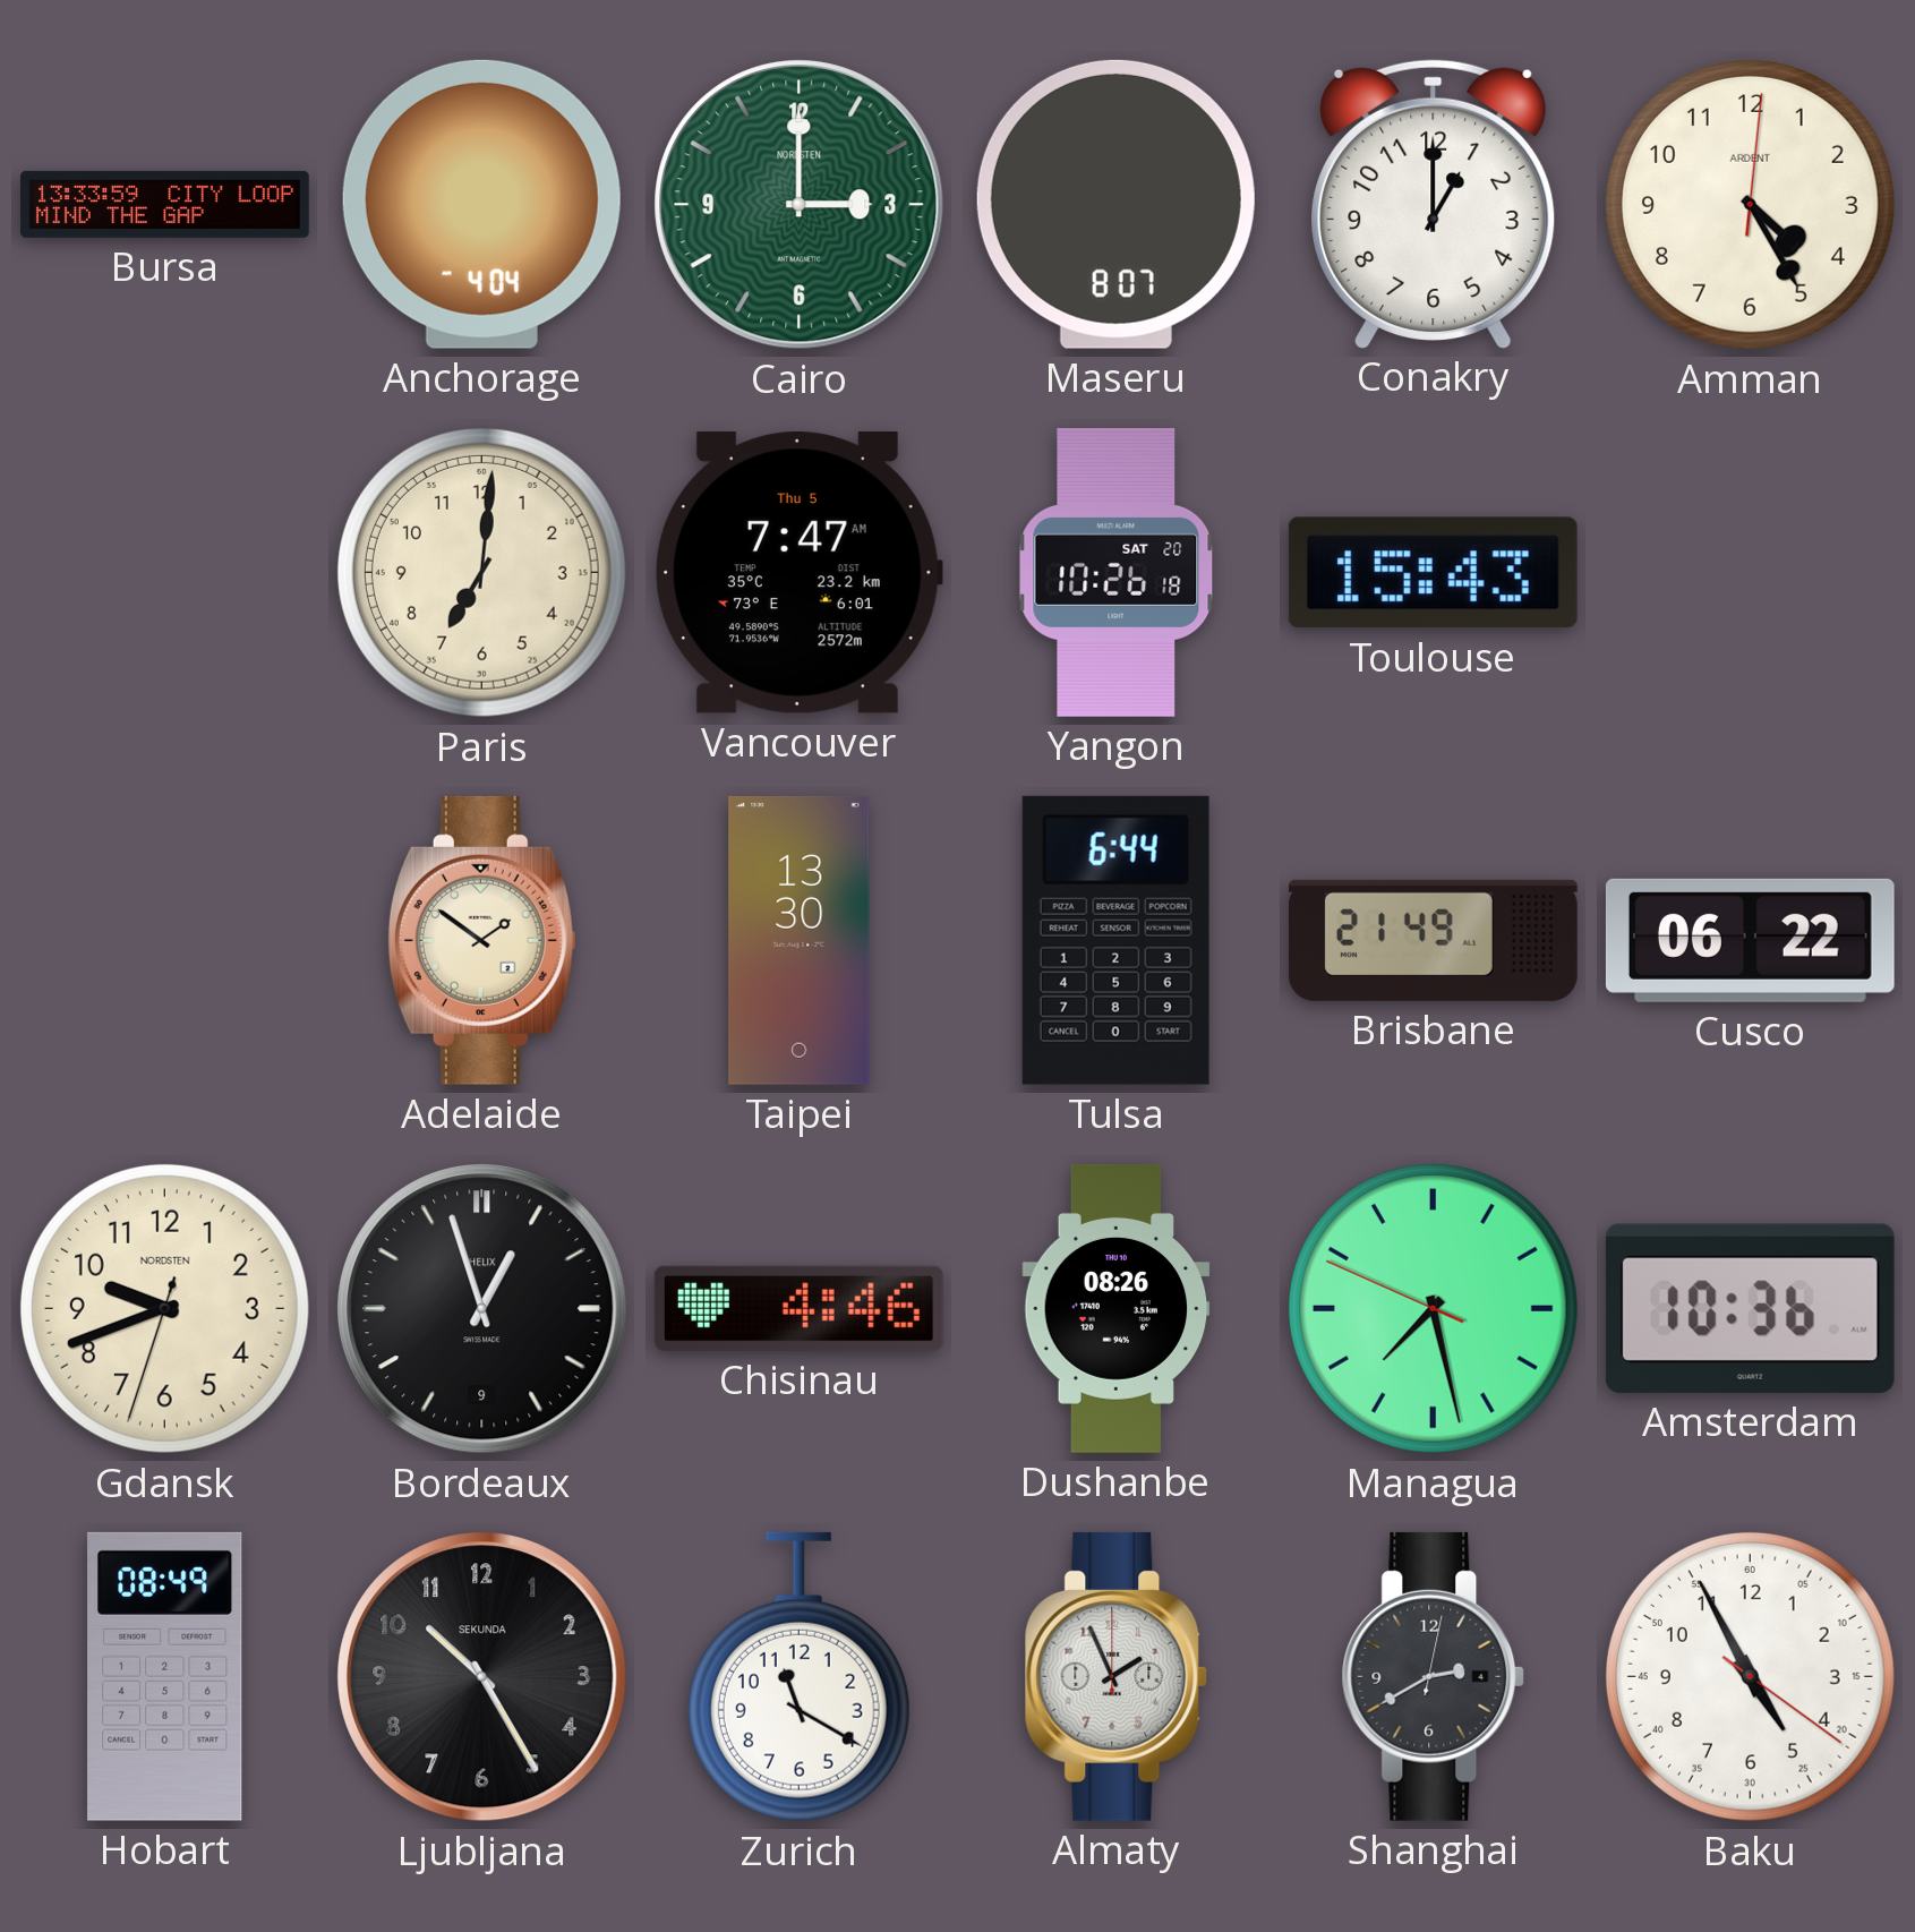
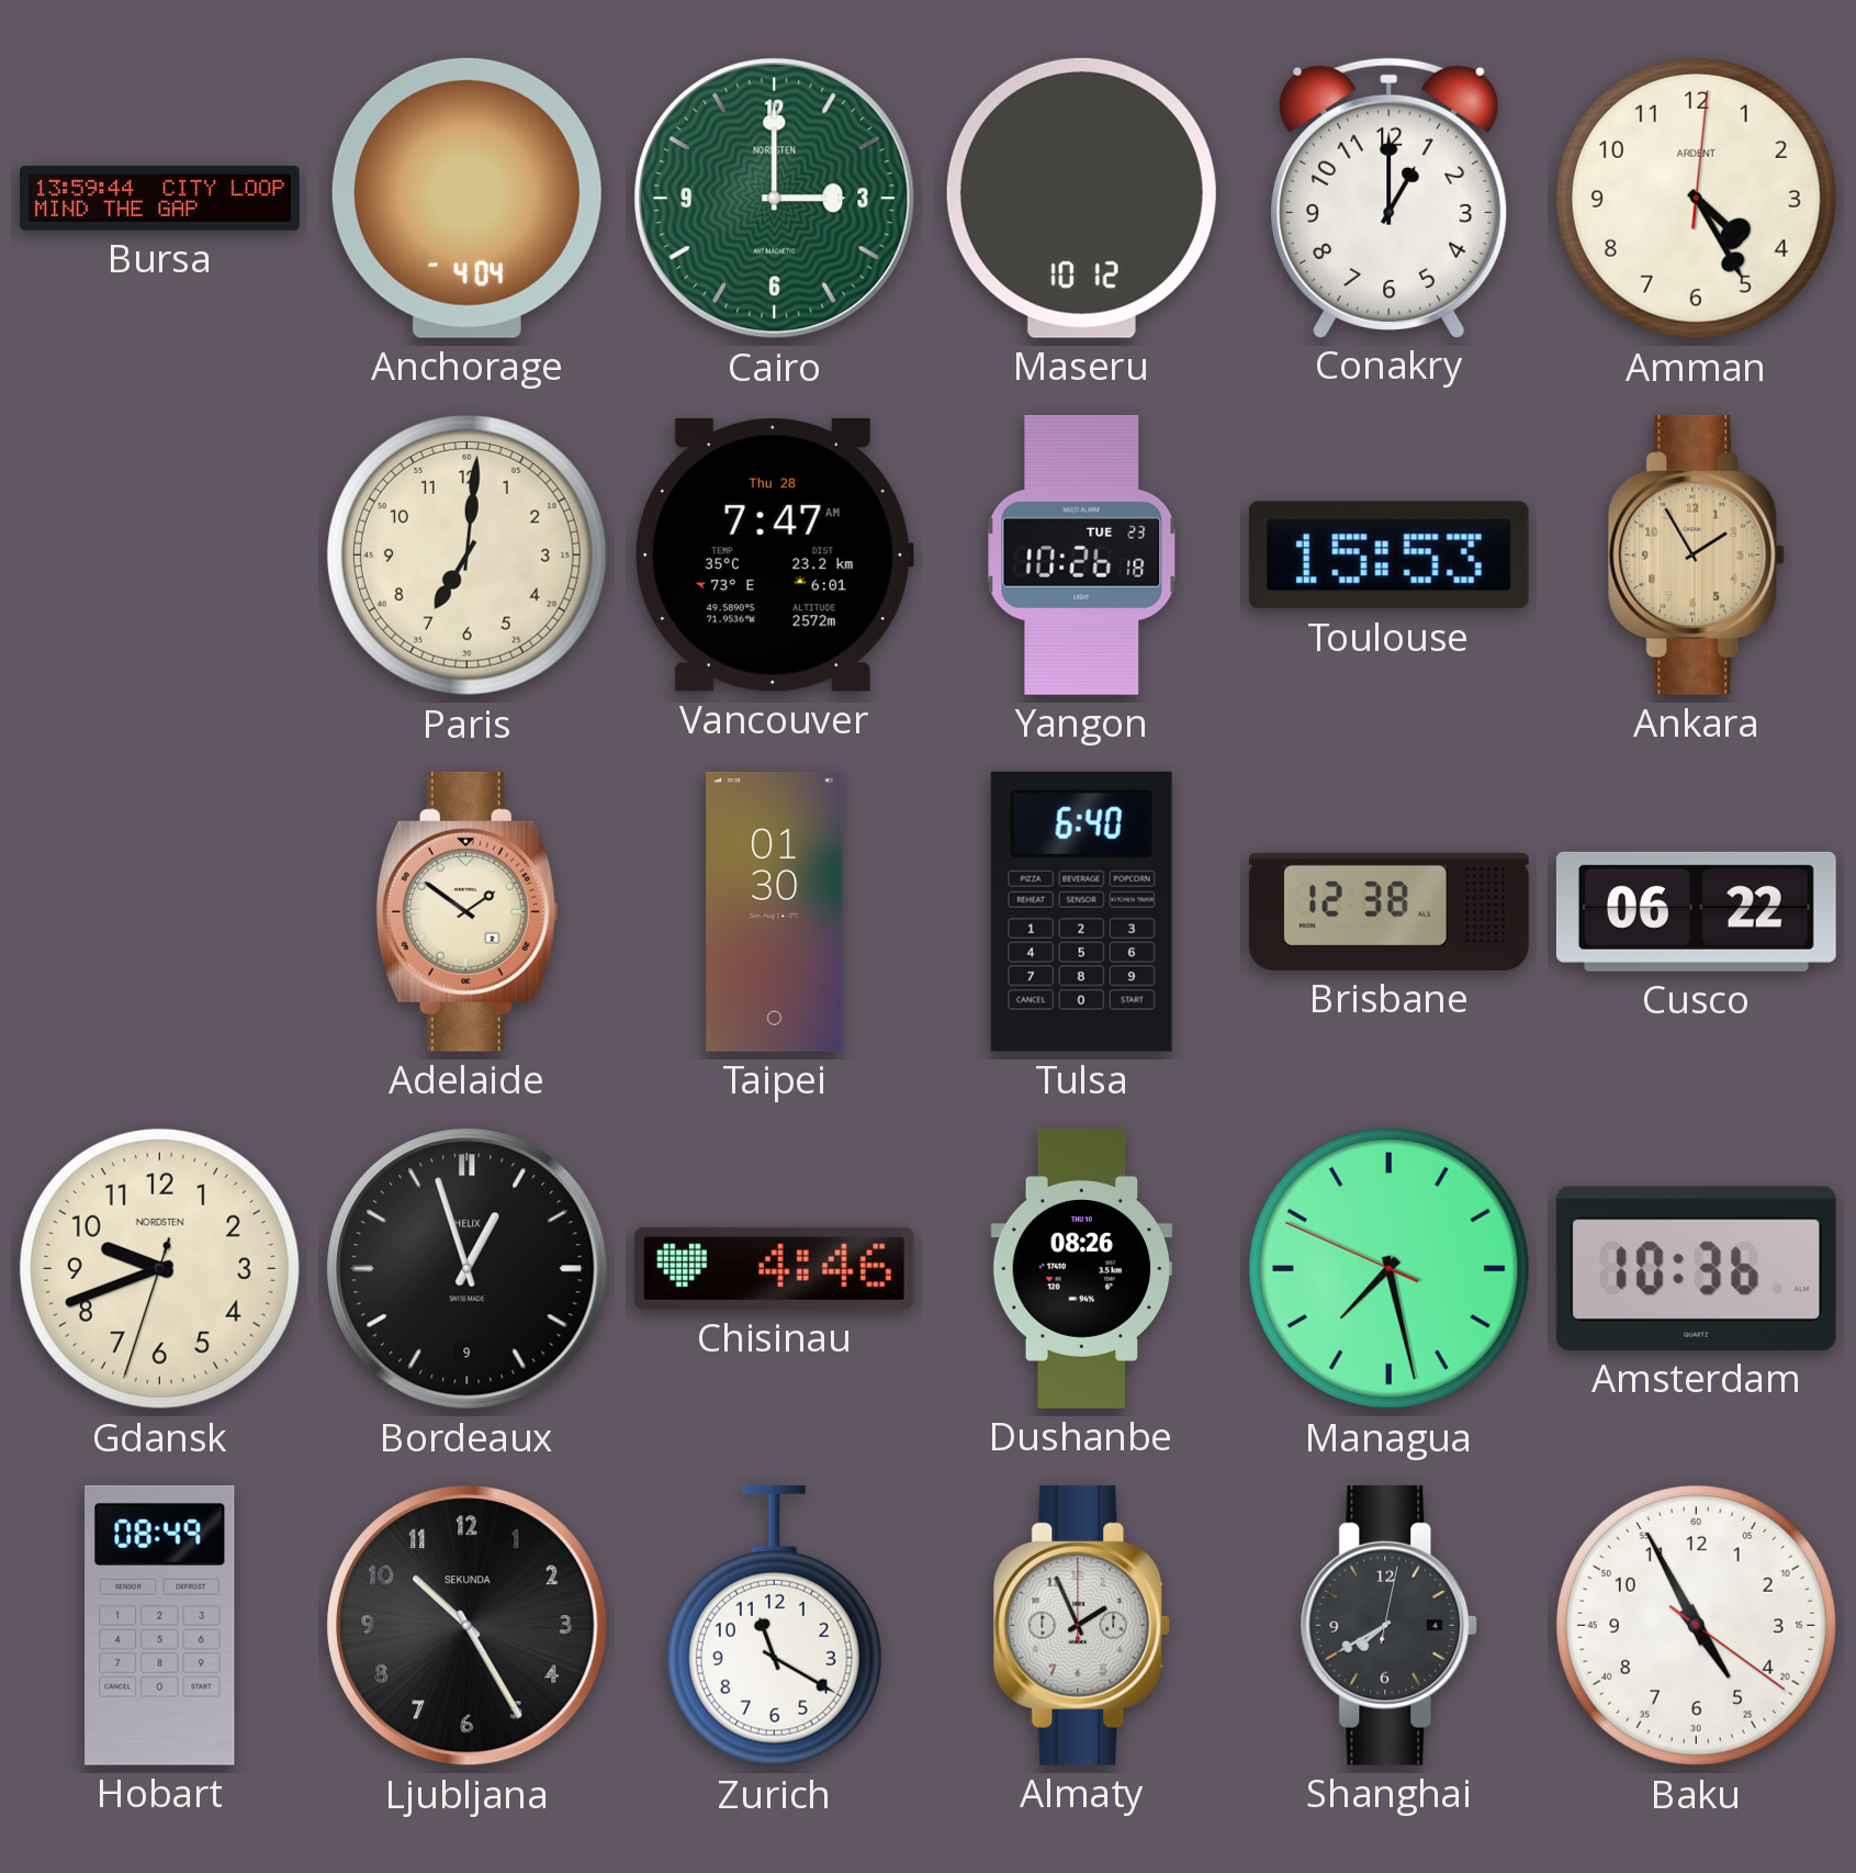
Bursa: 13:33 -> 13:59
Maseru: 8:07 -> 10:12
Vancouver date: Thu 5 -> Thu 28
Yangon date: SAT 20 -> TUE 23
Toulouse: 15:43 -> 15:53
Ankara: none -> 1:55
Taipei: 13:30 -> 01:30
Tulsa: 6:44 -> 6:40
Brisbane: 21:49 -> 12:38
Shanghai: 2:40 -> 7:40
